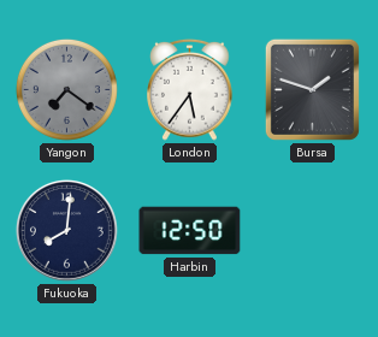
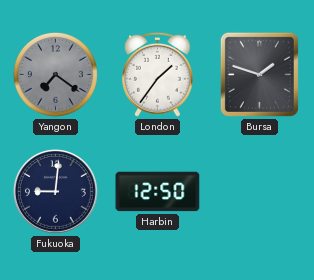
London: 5:36 -> 1:36
Fukuoka: 8:01 -> 9:01
